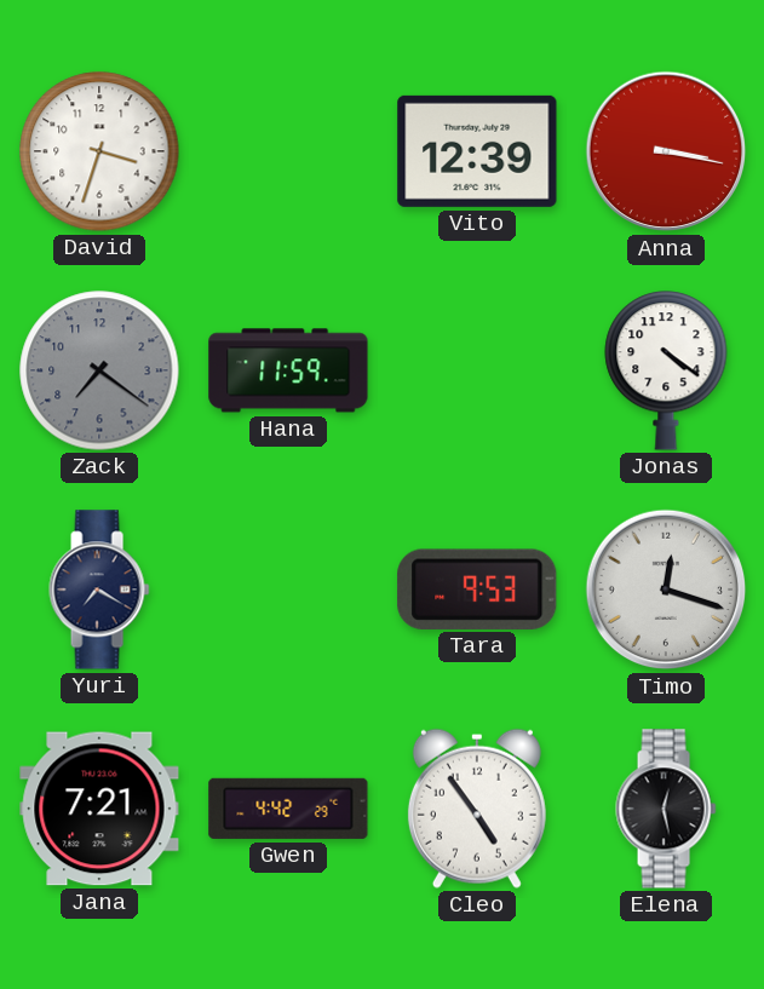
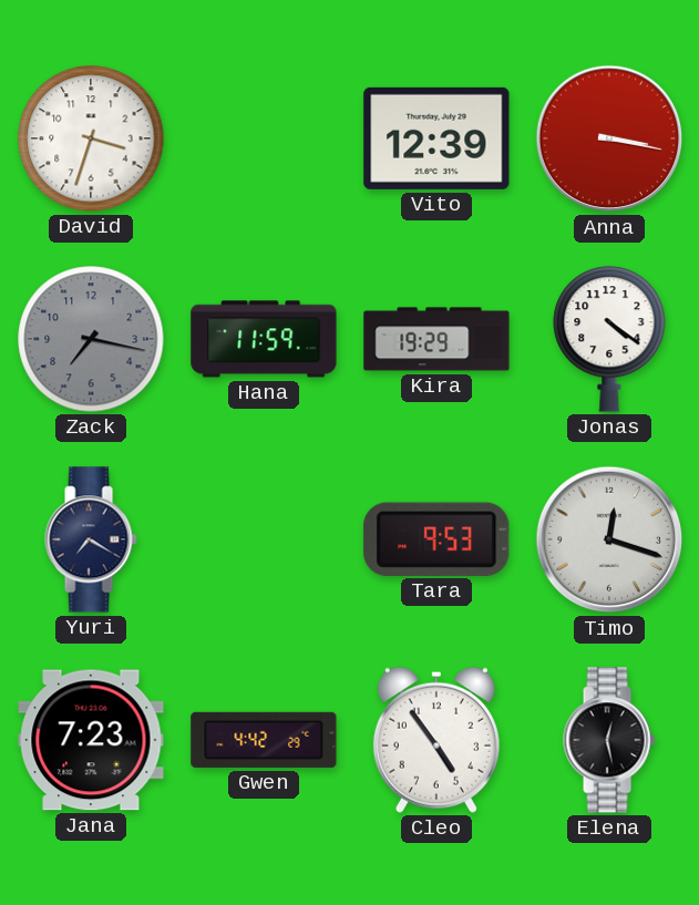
Zack: 7:21 -> 7:17
Kira: none -> 19:29
Jana: 7:21 -> 7:23
